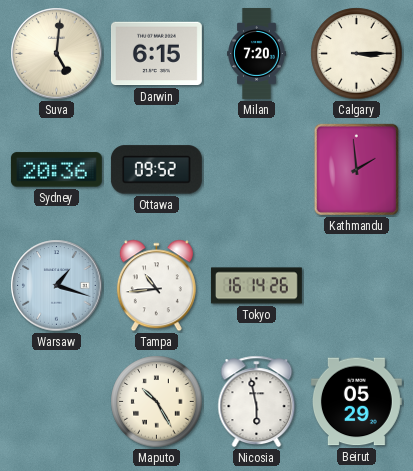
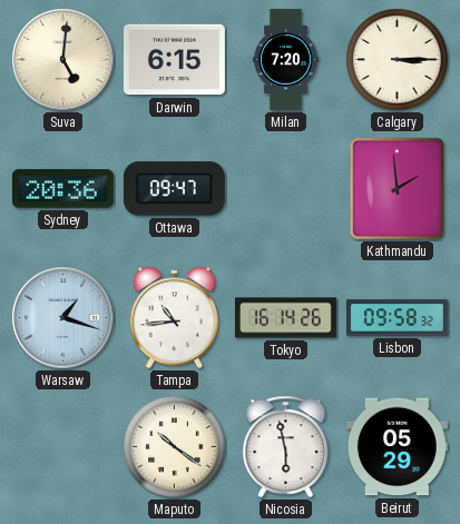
Ottawa: 09:52 -> 09:47
Lisbon: none -> 09:58
Maputo: 10:25 -> 10:21
